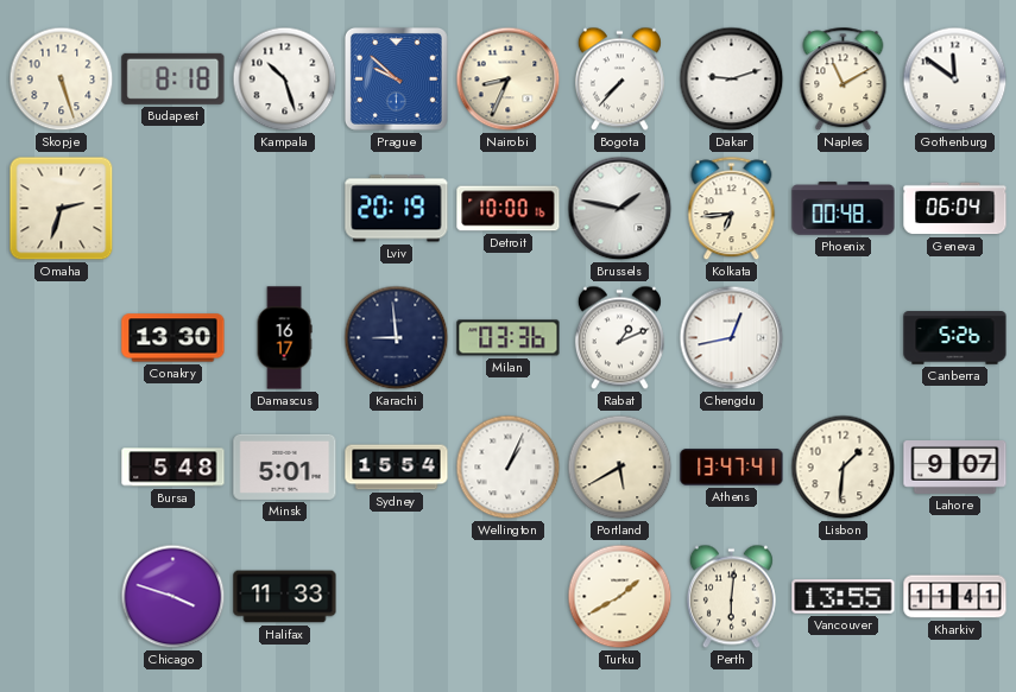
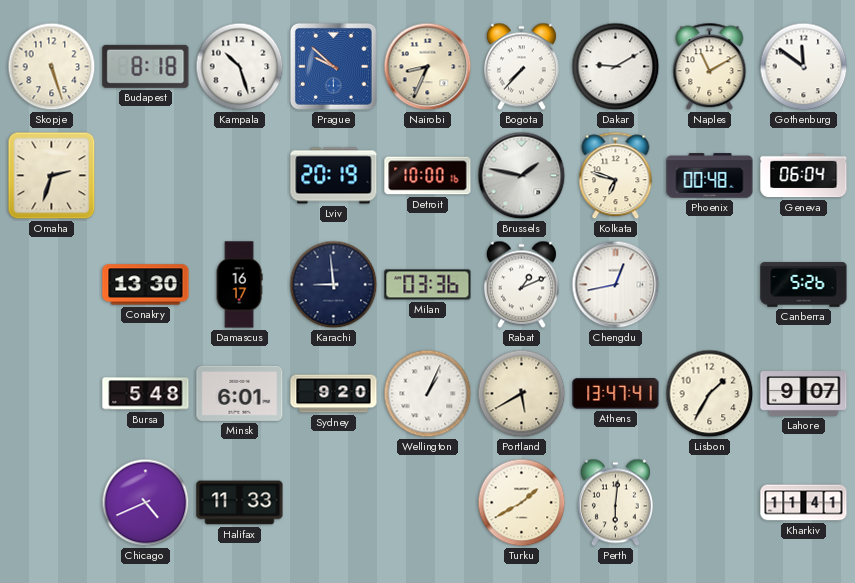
Dakar: 9:12 -> 9:10
Kolkata: 6:44 -> 6:48
Minsk: 5:01 -> 6:01
Sydney: 15:54 -> 9:20
Lisbon: 1:31 -> 1:35
Chicago: 3:48 -> 4:41
Vancouver: 13:55 -> none
